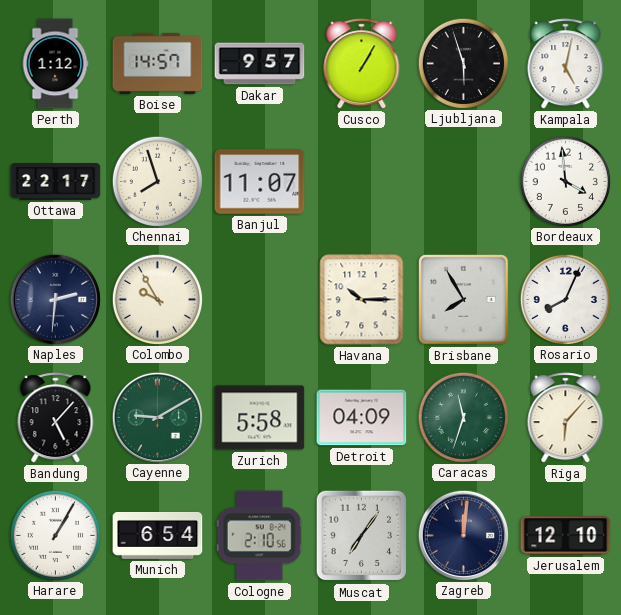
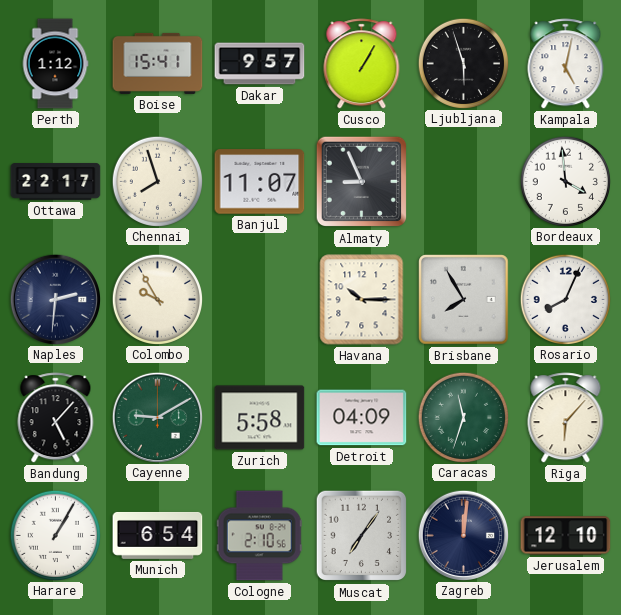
Boise: 14:57 -> 15:41
Almaty: none -> 8:56
